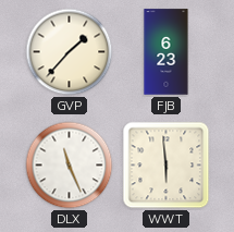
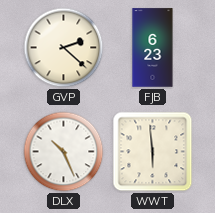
GVP: 1:37 -> 2:22
DLX: 11:26 -> 10:26
